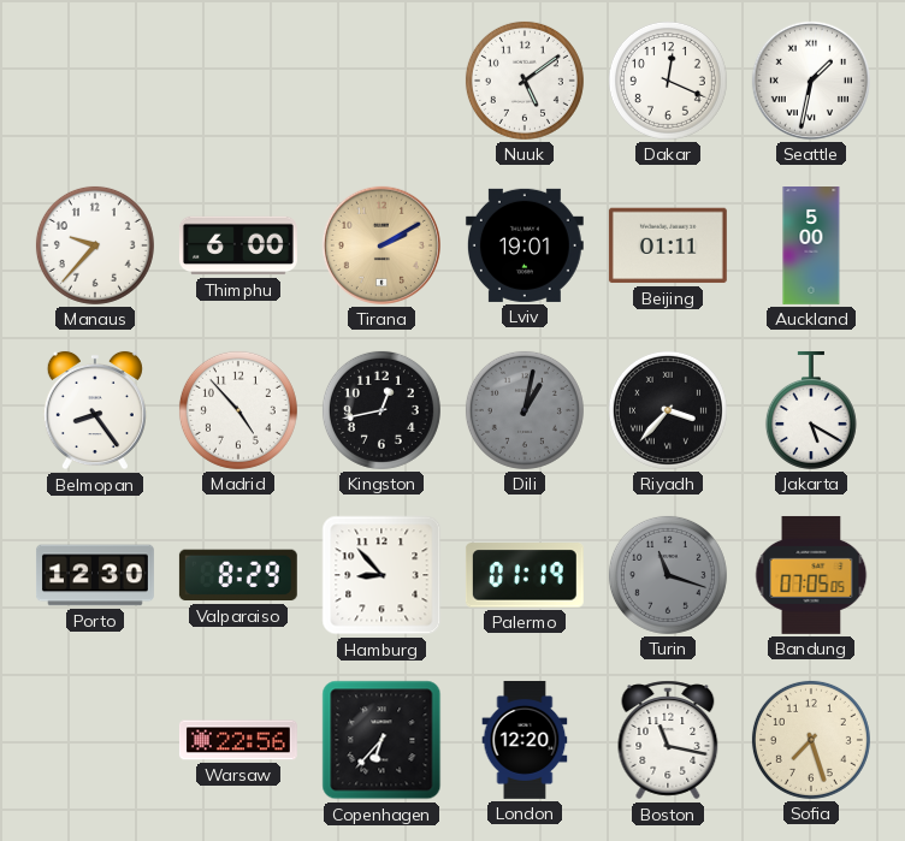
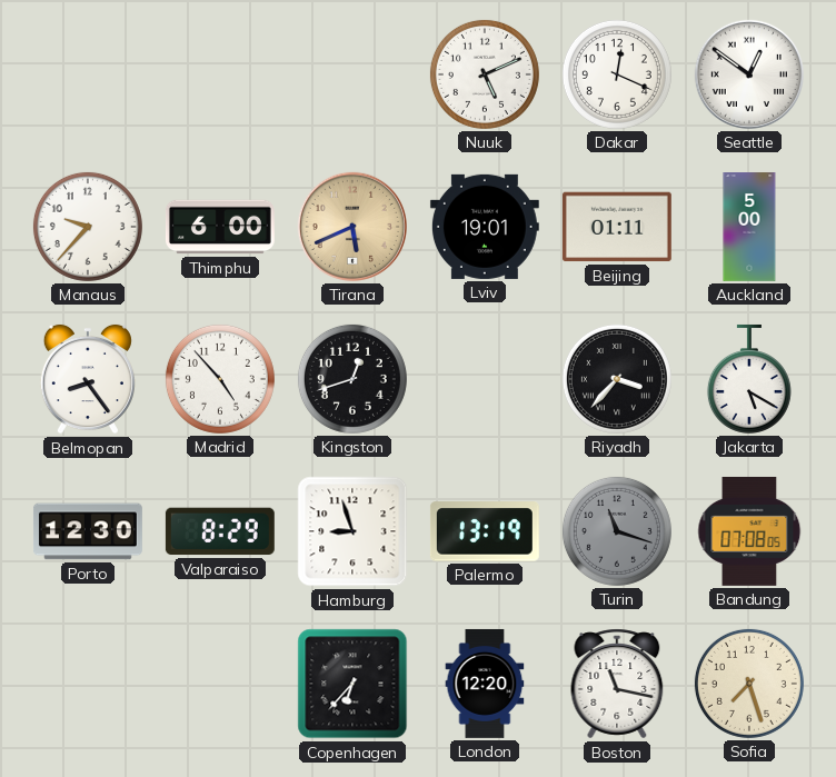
Nuuk: 5:09 -> 5:11
Seattle: 1:32 -> 12:51
Tirana: 2:10 -> 5:41
Kingston: 12:43 -> 12:42
Dili: 1:02 -> none
Hamburg: 8:53 -> 8:57
Palermo: 01:19 -> 13:19
Bandung: 07:05 -> 07:08
Warsaw: 22:56 -> none
